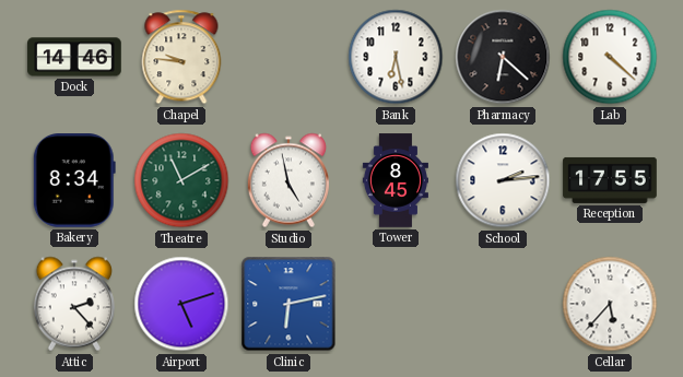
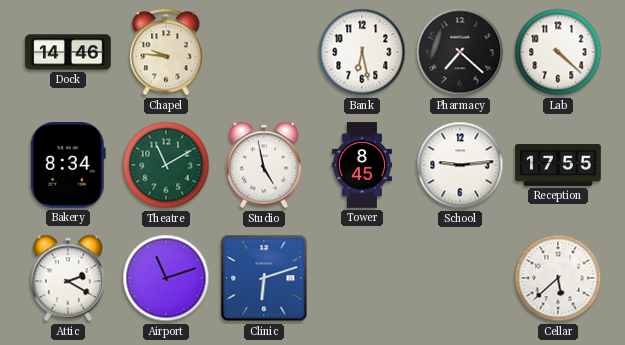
Pharmacy: 6:22 -> 7:22
School: 2:14 -> 9:14
Attic: 2:23 -> 2:20
Airport: 5:12 -> 11:12
Clinic: 6:13 -> 6:12
Cellar: 5:37 -> 5:38
